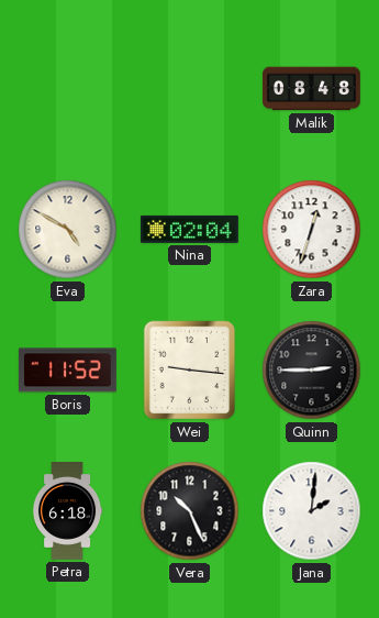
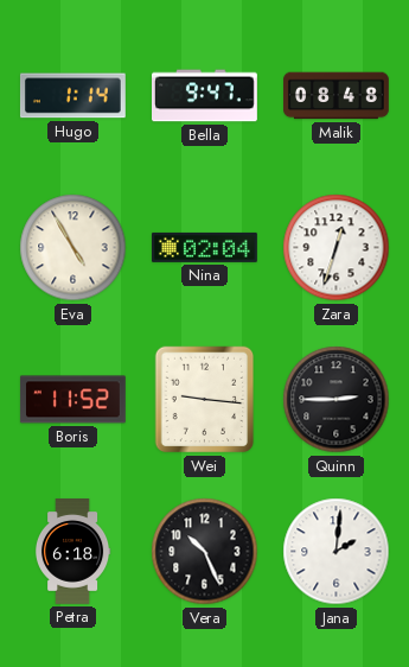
Hugo: none -> 1:14
Bella: none -> 9:47
Eva: 4:50 -> 4:55
